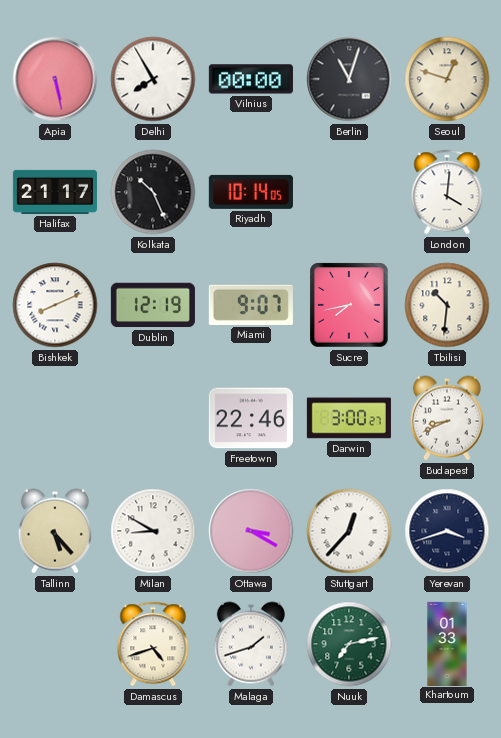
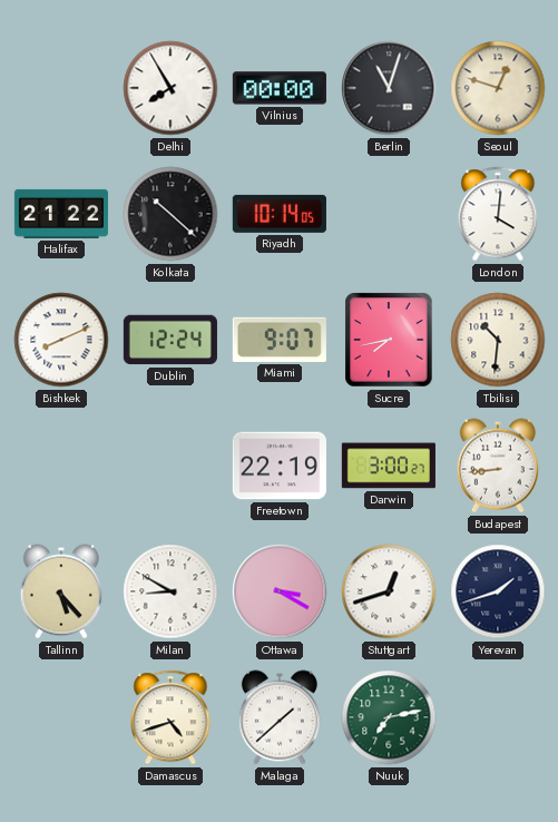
Apia: 5:28 -> none
Halifax: 21:17 -> 21:22
Kolkata: 10:26 -> 10:22
Dublin: 12:19 -> 12:24
Freetown: 22:46 -> 22:19
Budapest: 8:41 -> 8:44
Stuttgart: 12:37 -> 12:42
Yerevan: 3:42 -> 1:42
Malaga: 1:42 -> 1:38
Khartoum: 01:33 -> none
